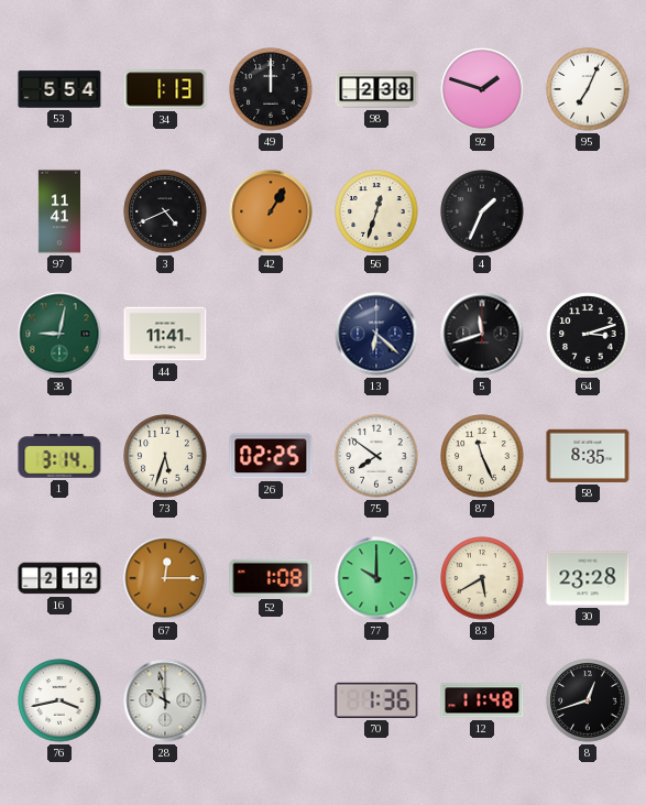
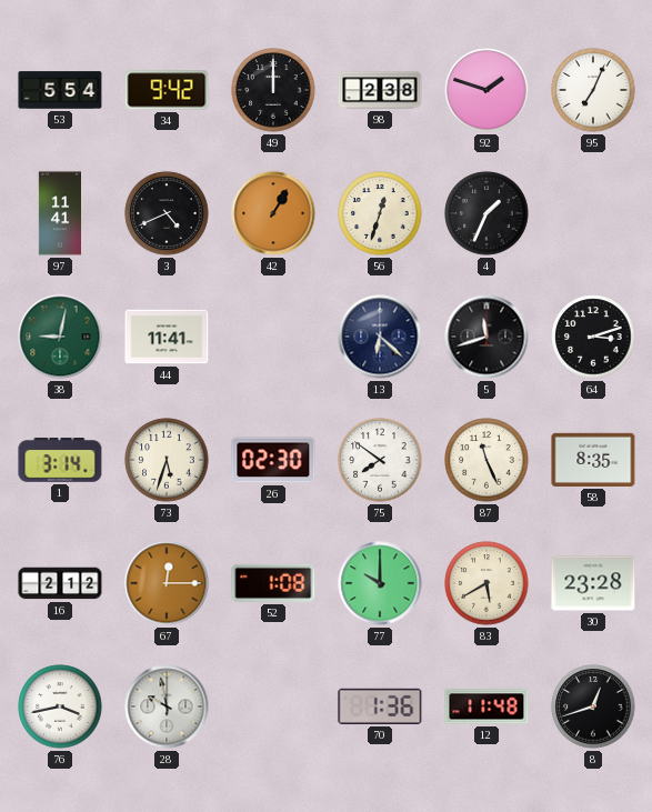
34: 1:13 -> 9:42
26: 02:25 -> 02:30
